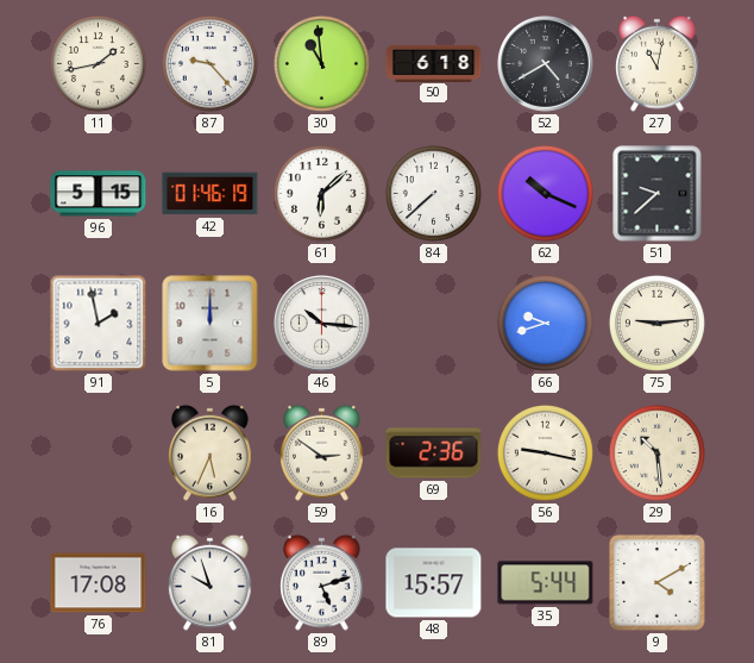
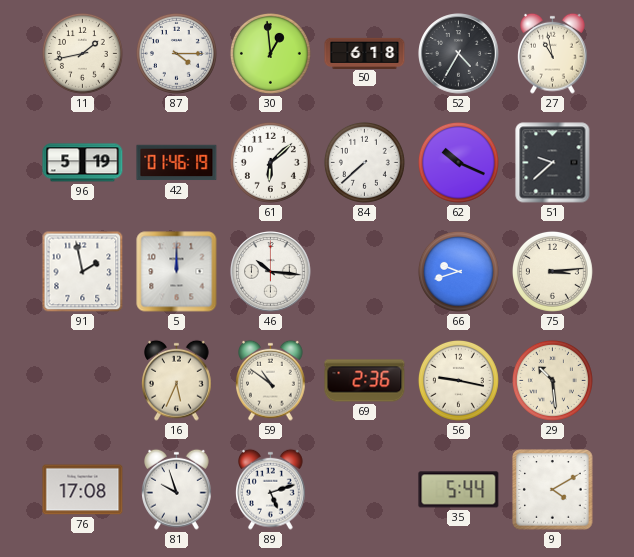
87: 9:23 -> 4:15
30: 10:59 -> 12:59
52: 4:40 -> 4:35
27: 11:02 -> 10:58
96: 5:15 -> 5:19
75: 9:14 -> 3:14
59: 2:51 -> 10:51
48: 15:57 -> none
